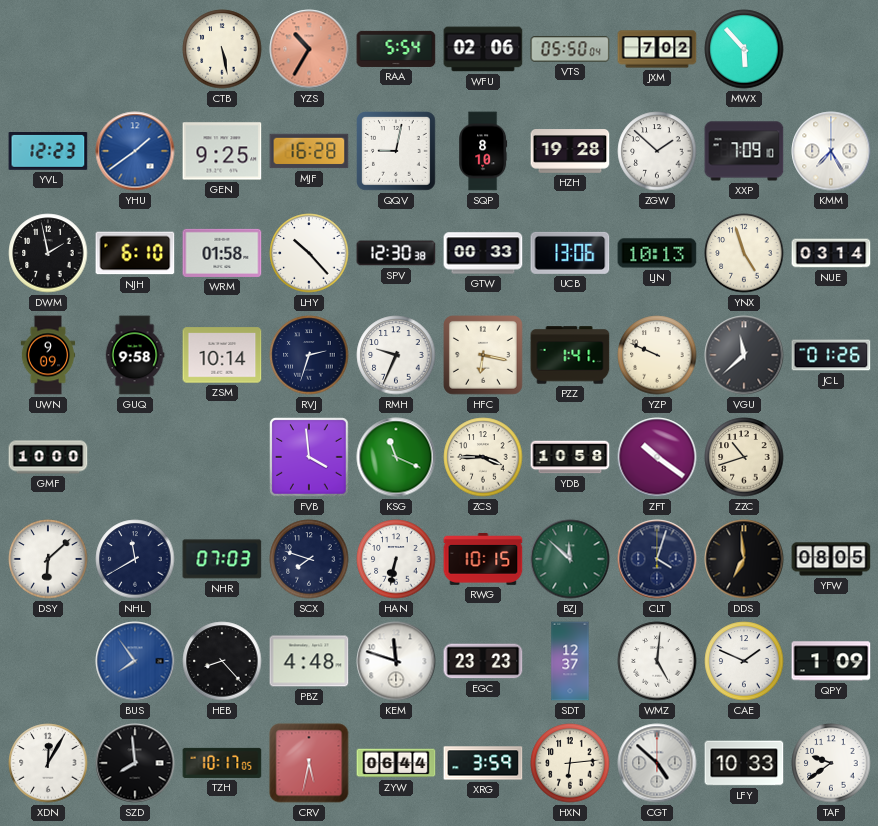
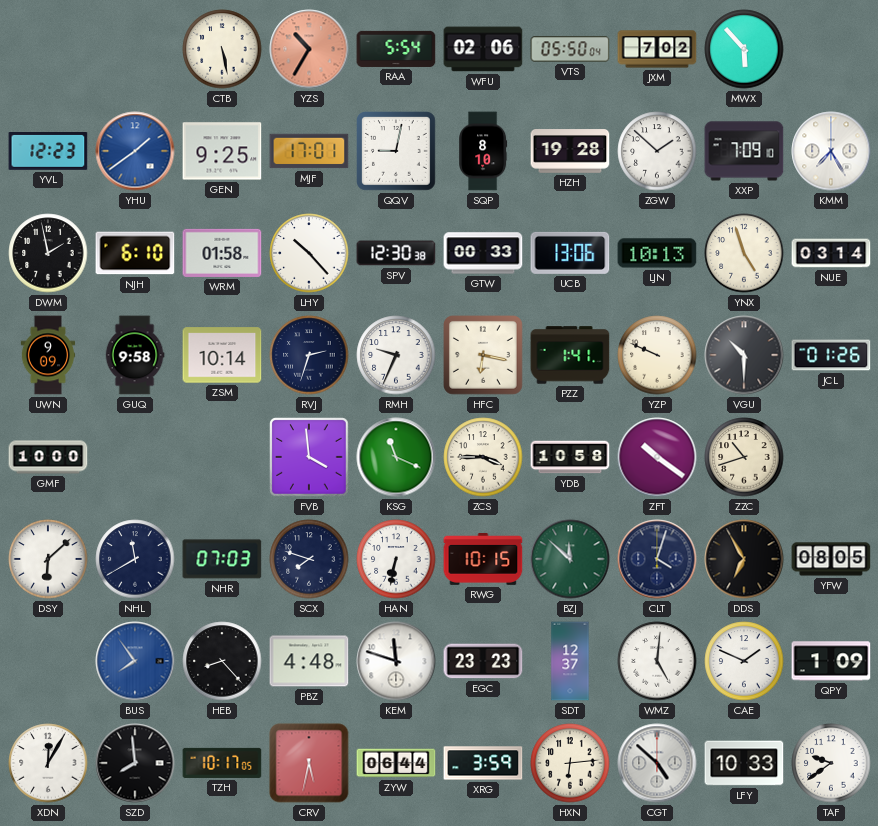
MJF: 16:28 -> 17:01
VGU: 11:38 -> 10:30
DDS: 6:59 -> 6:55
